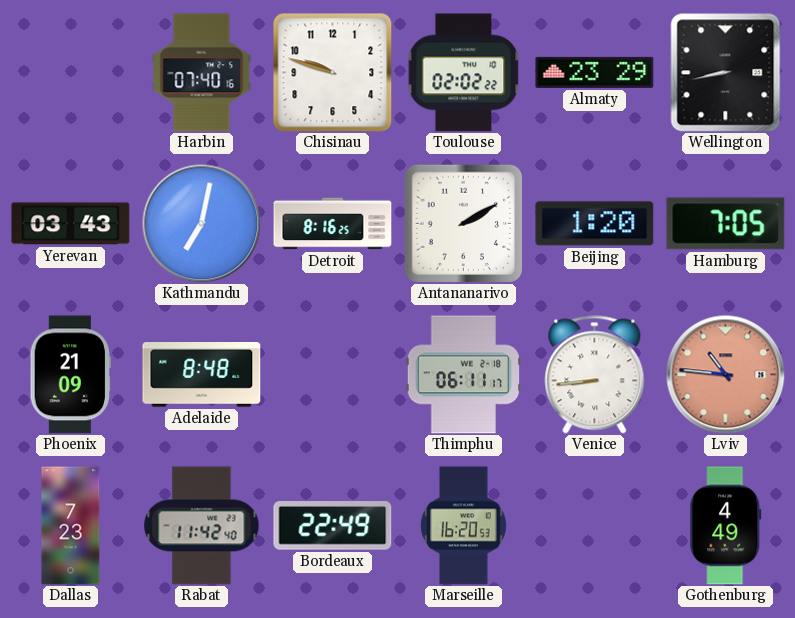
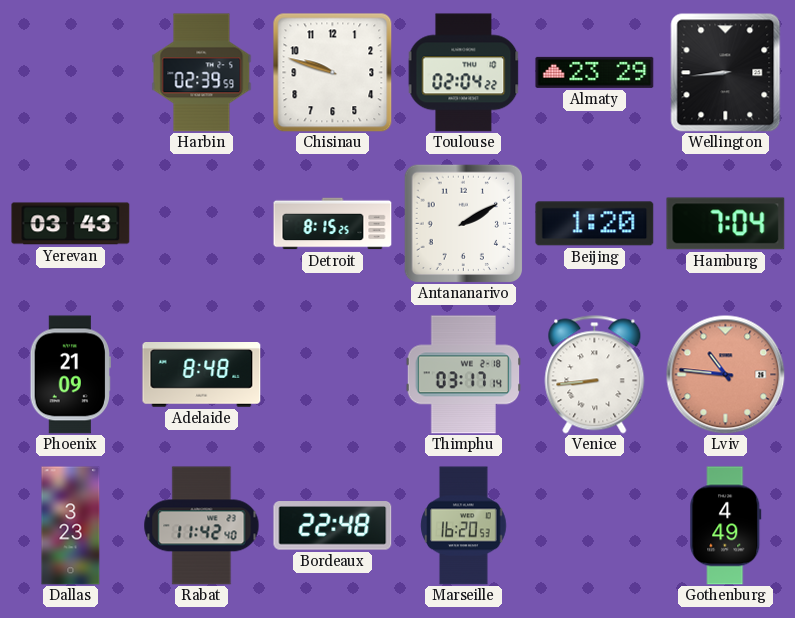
Harbin: 07:40 -> 02:39
Toulouse: 02:02 -> 02:04
Wellington: 8:43 -> 8:44
Kathmandu: 7:02 -> none
Detroit: 8:16 -> 8:15
Hamburg: 7:05 -> 7:04
Thimphu: 06:11 -> 03:17
Dallas: 7:23 -> 3:23
Bordeaux: 22:49 -> 22:48
